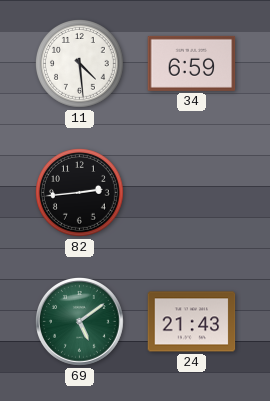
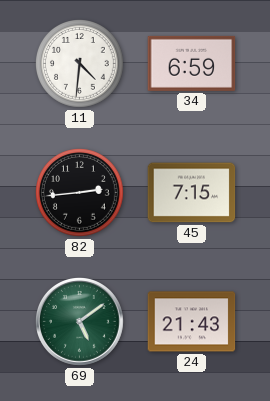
11: 4:29 -> 4:31
45: none -> 7:15
